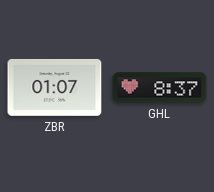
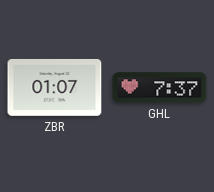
GHL: 8:37 -> 7:37
